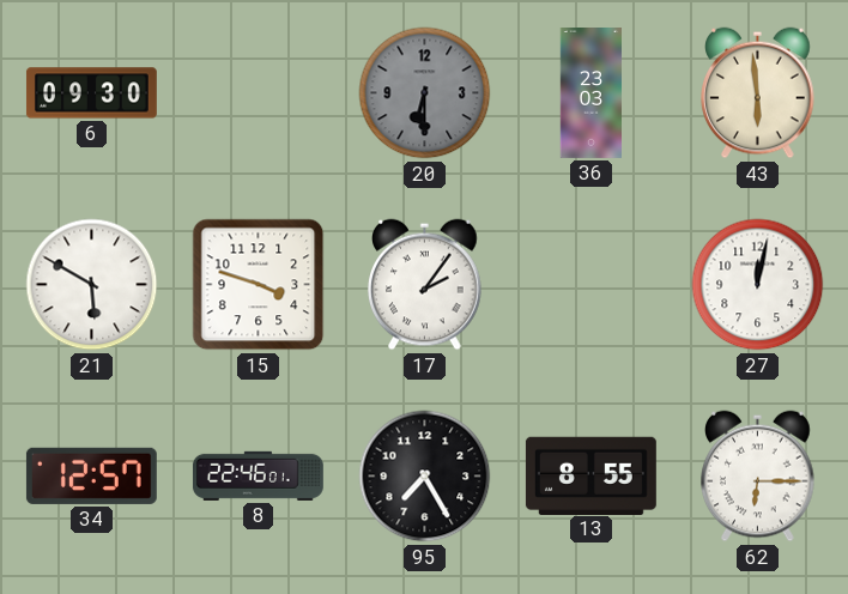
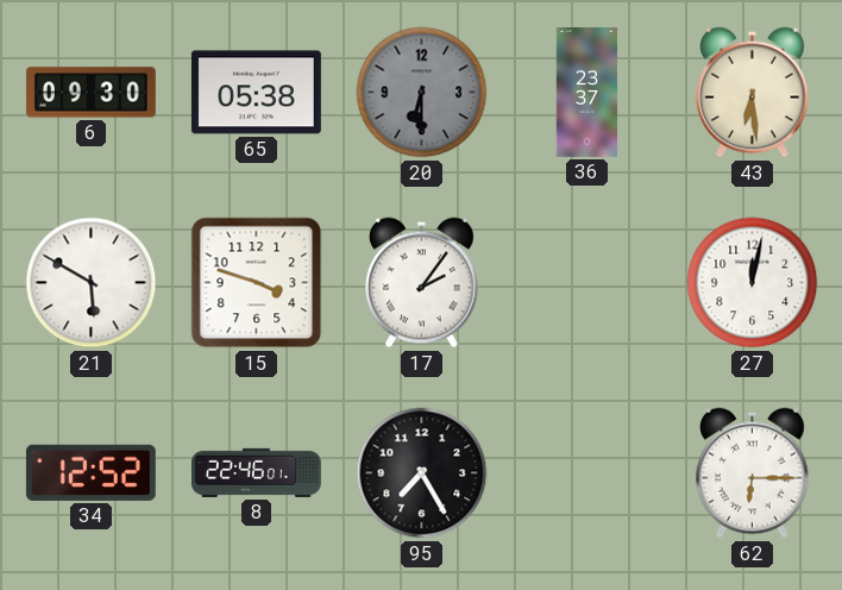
65: none -> 05:38
36: 23:03 -> 23:37
43: 5:59 -> 6:29
34: 12:57 -> 12:52
13: 8:55 -> none
